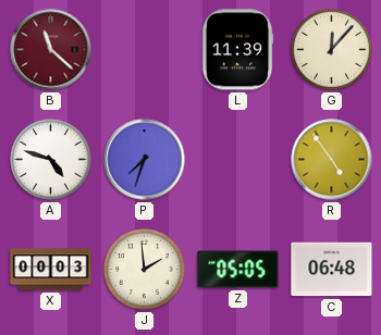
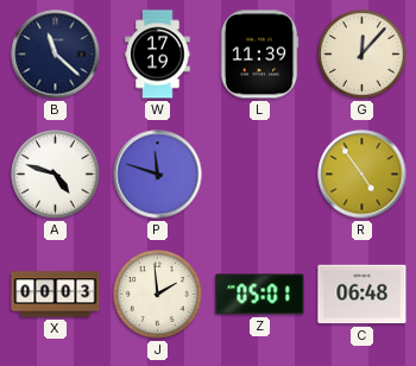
B dial: burgundy -> navy
W: none -> 17:19
P: 7:33 -> 11:48
Z: 05:05 -> 05:01
